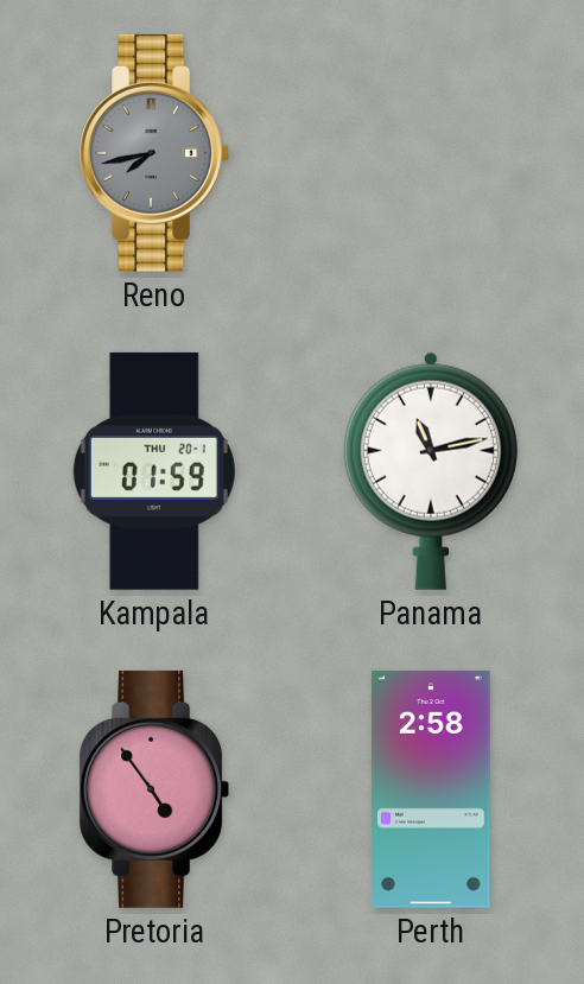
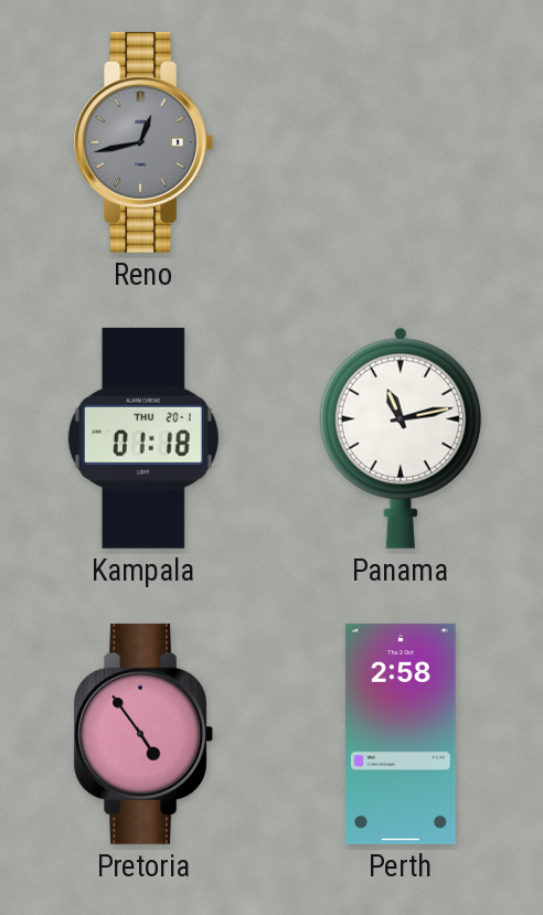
Reno: 7:43 -> 12:43
Kampala: 01:59 -> 01:18
